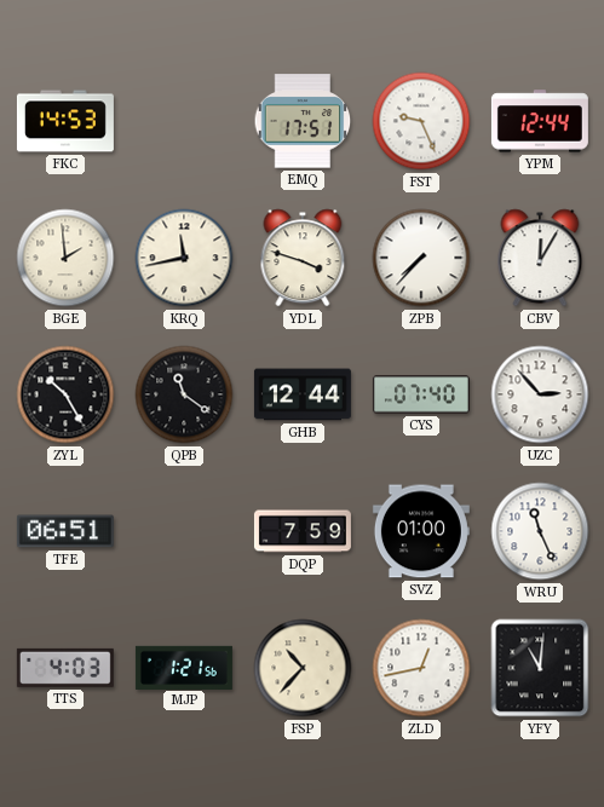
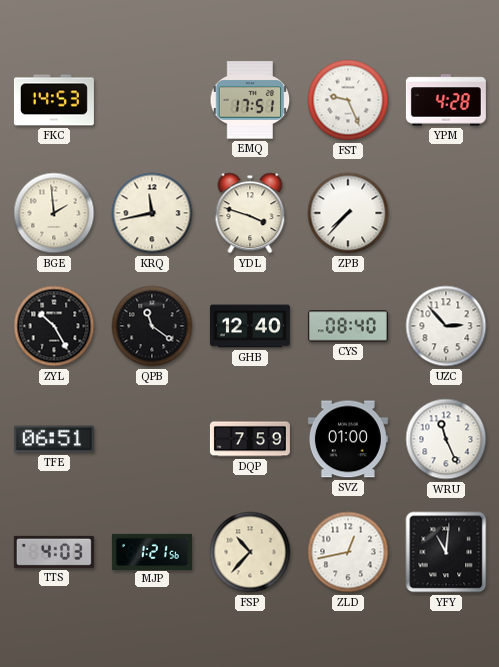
YPM: 12:44 -> 4:28
CBV: 12:05 -> none
GHB: 12:44 -> 12:40
CYS: 07:40 -> 08:40
